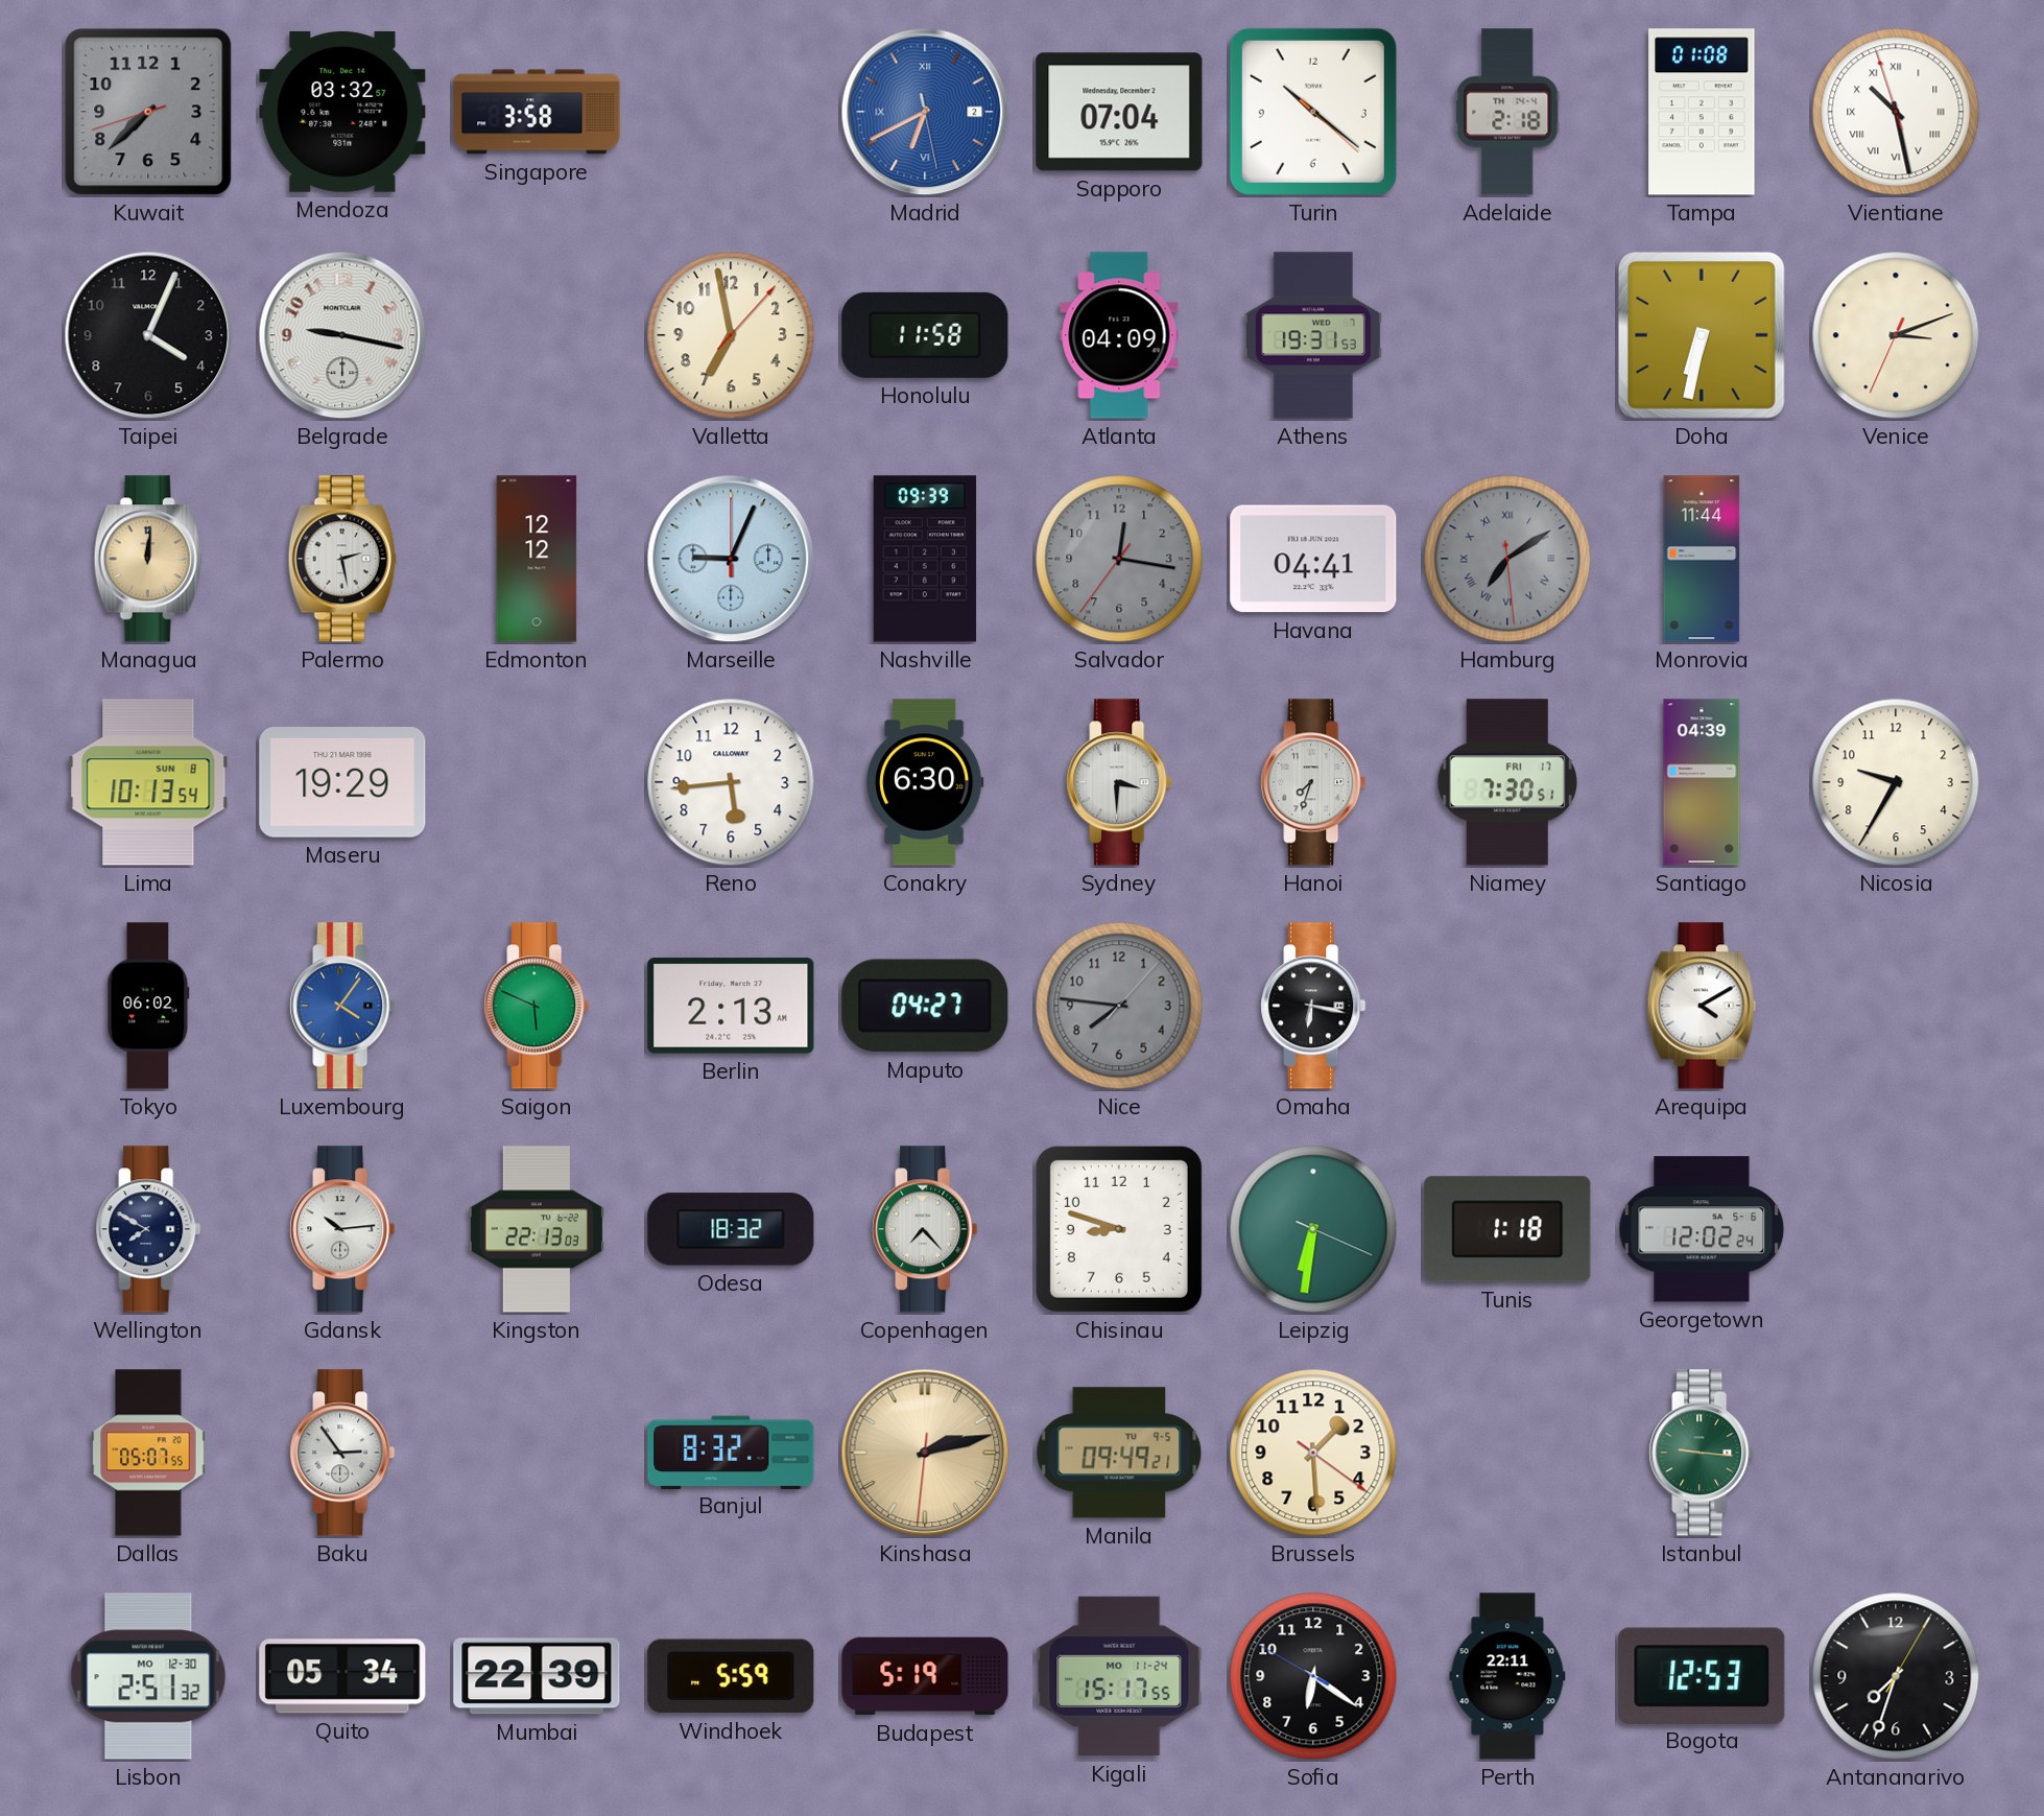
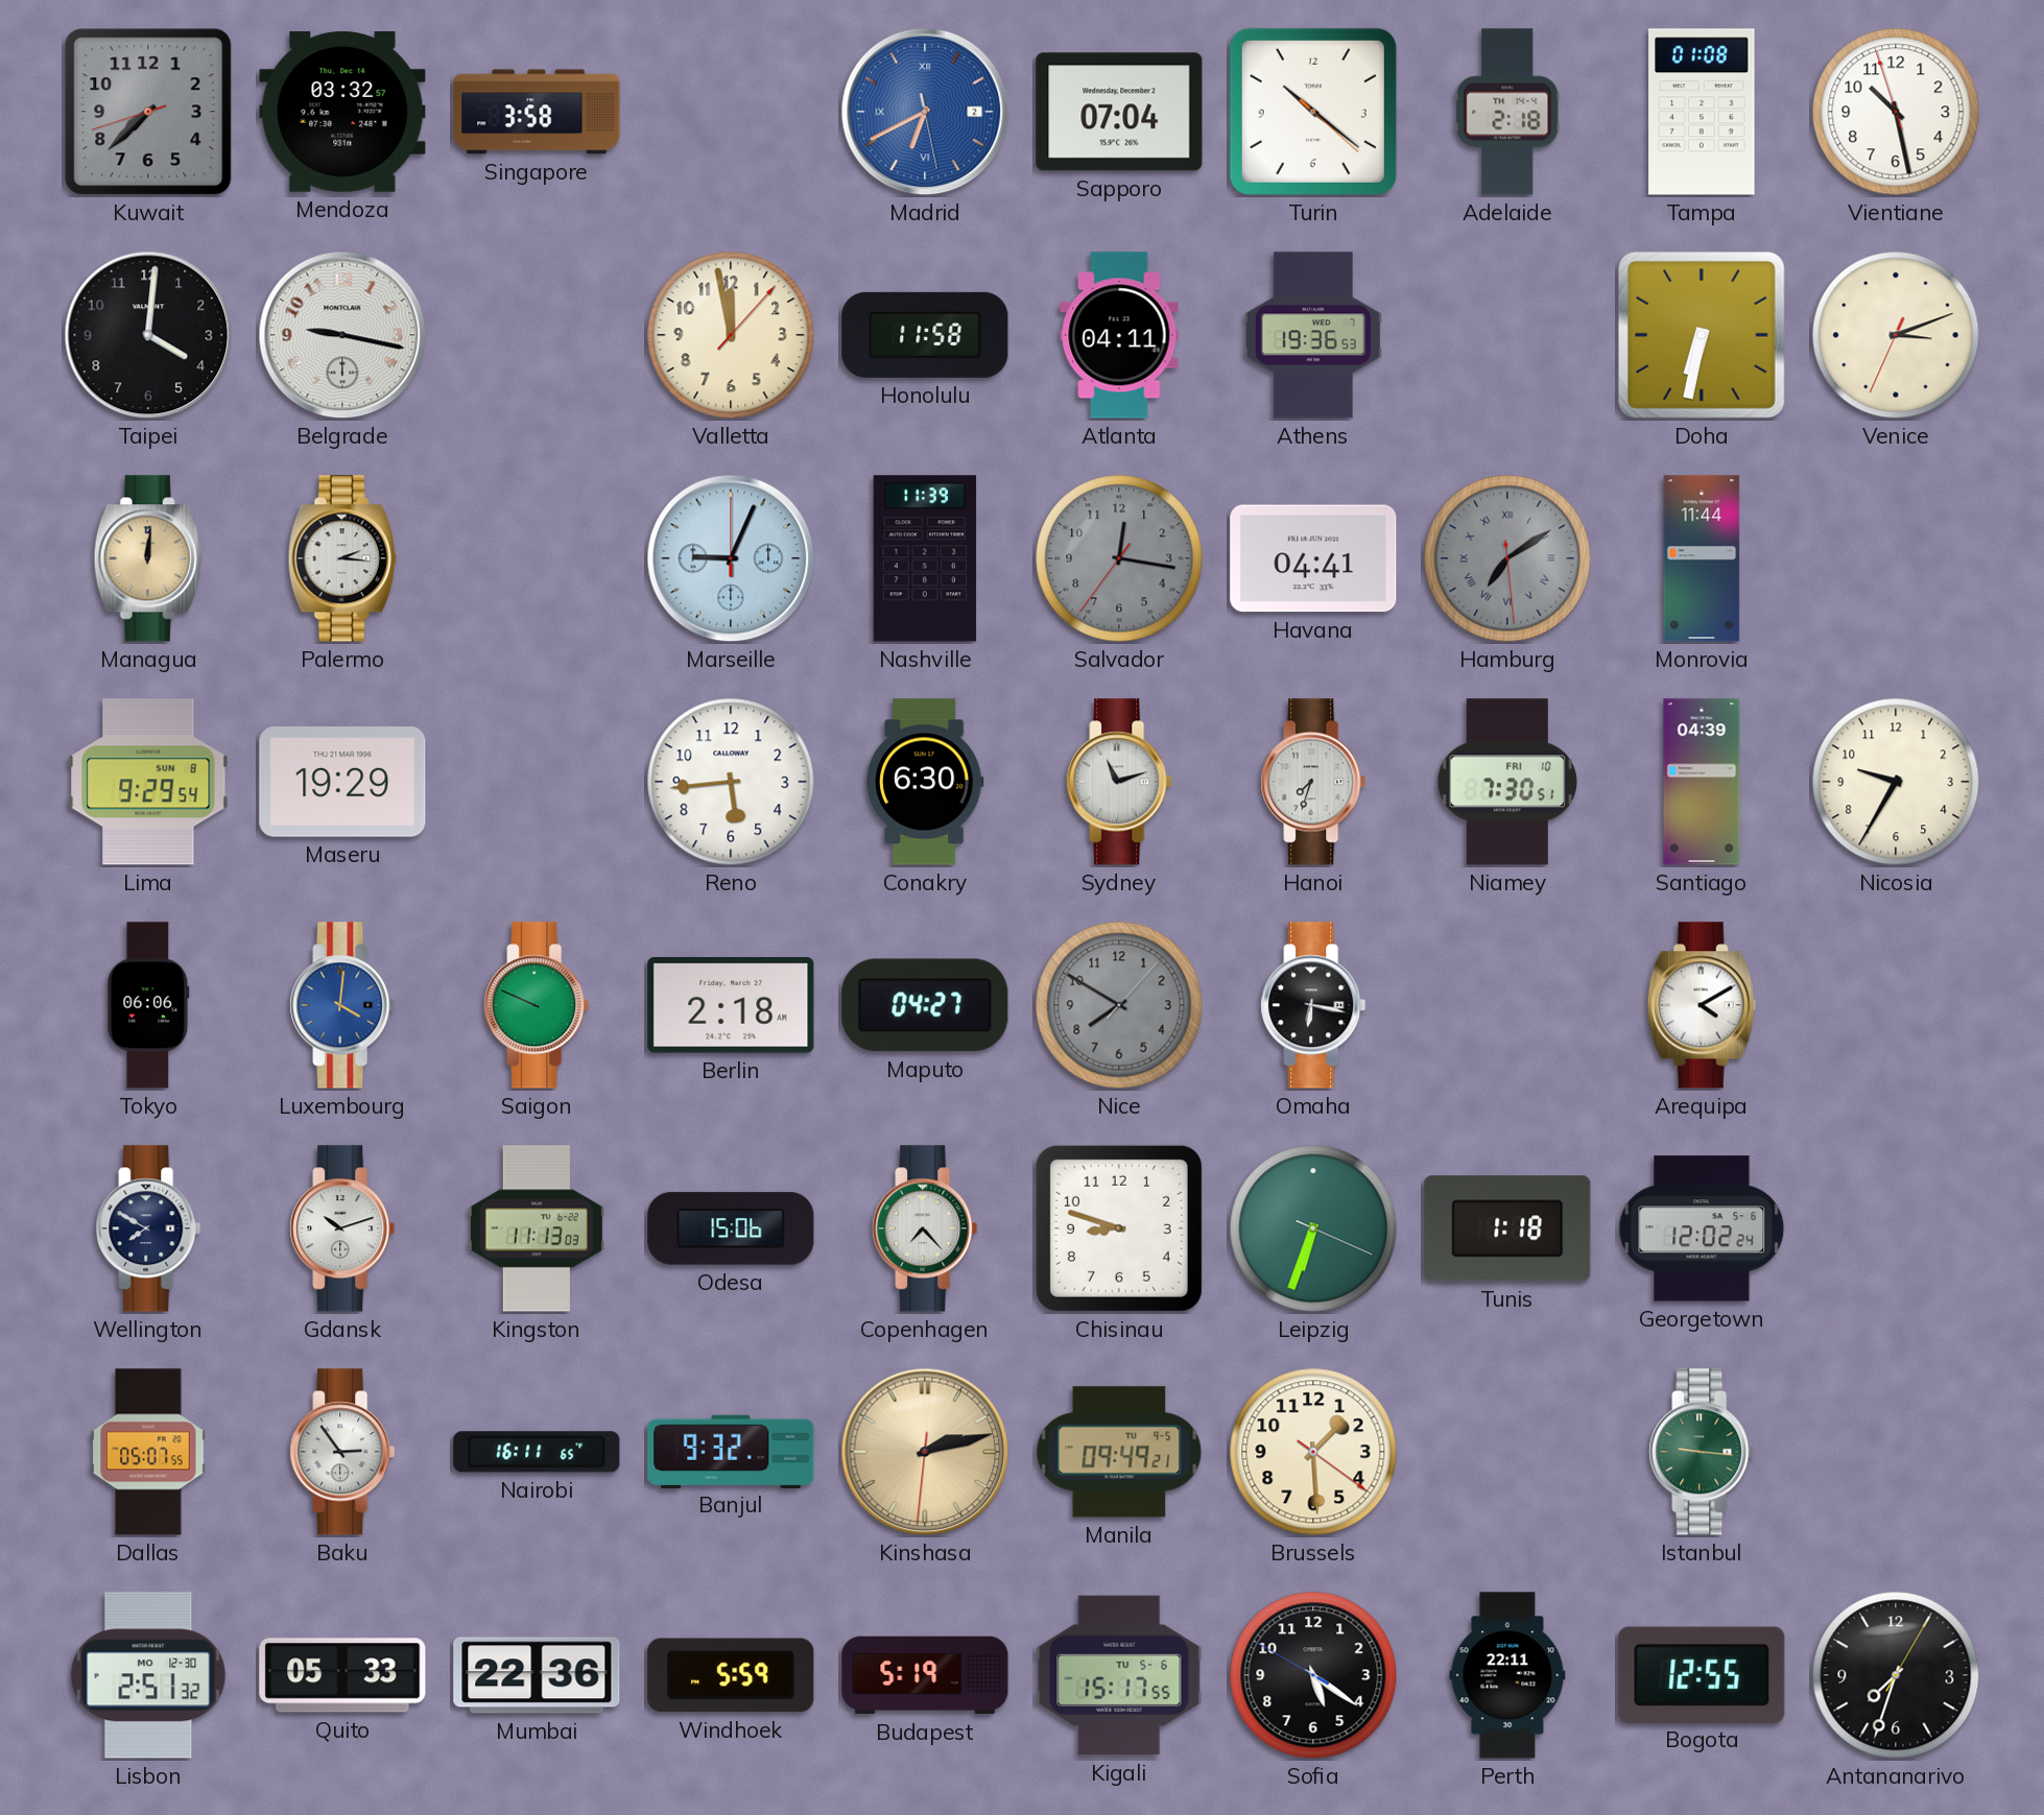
Vientiane numerals: Roman -> Arabic
Taipei: 4:04 -> 4:01
Valletta: 6:58 -> 11:58
Atlanta: 04:09 -> 04:11
Athens: 19:31 -> 19:36
Palermo: 2:28 -> 2:16
Edmonton: 12:12 -> none
Nashville: 09:39 -> 11:39
Lima: 10:13 -> 9:29
Sydney: 3:30 -> 11:12
Niamey date: FRI 17 -> FRI 10
Tokyo: 06:02 -> 06:06
Luxembourg: 4:06 -> 4:01
Saigon: 5:49 -> 9:49
Berlin: 2:13 -> 2:18
Nice: 7:46 -> 7:50
Gdansk: 10:14 -> 10:12
Kingston: 22:13 -> 11:13
Odesa: 18:32 -> 15:06
Leipzig: 6:31 -> 6:33
Nairobi: none -> 16:11
Banjul: 8:32 -> 9:32
Quito: 05:34 -> 05:33
Mumbai: 22:39 -> 22:36
Kigali date: MO 11-24 -> TU 5-6
Sofia: 6:20 -> 5:20
Bogota: 12:53 -> 12:55
